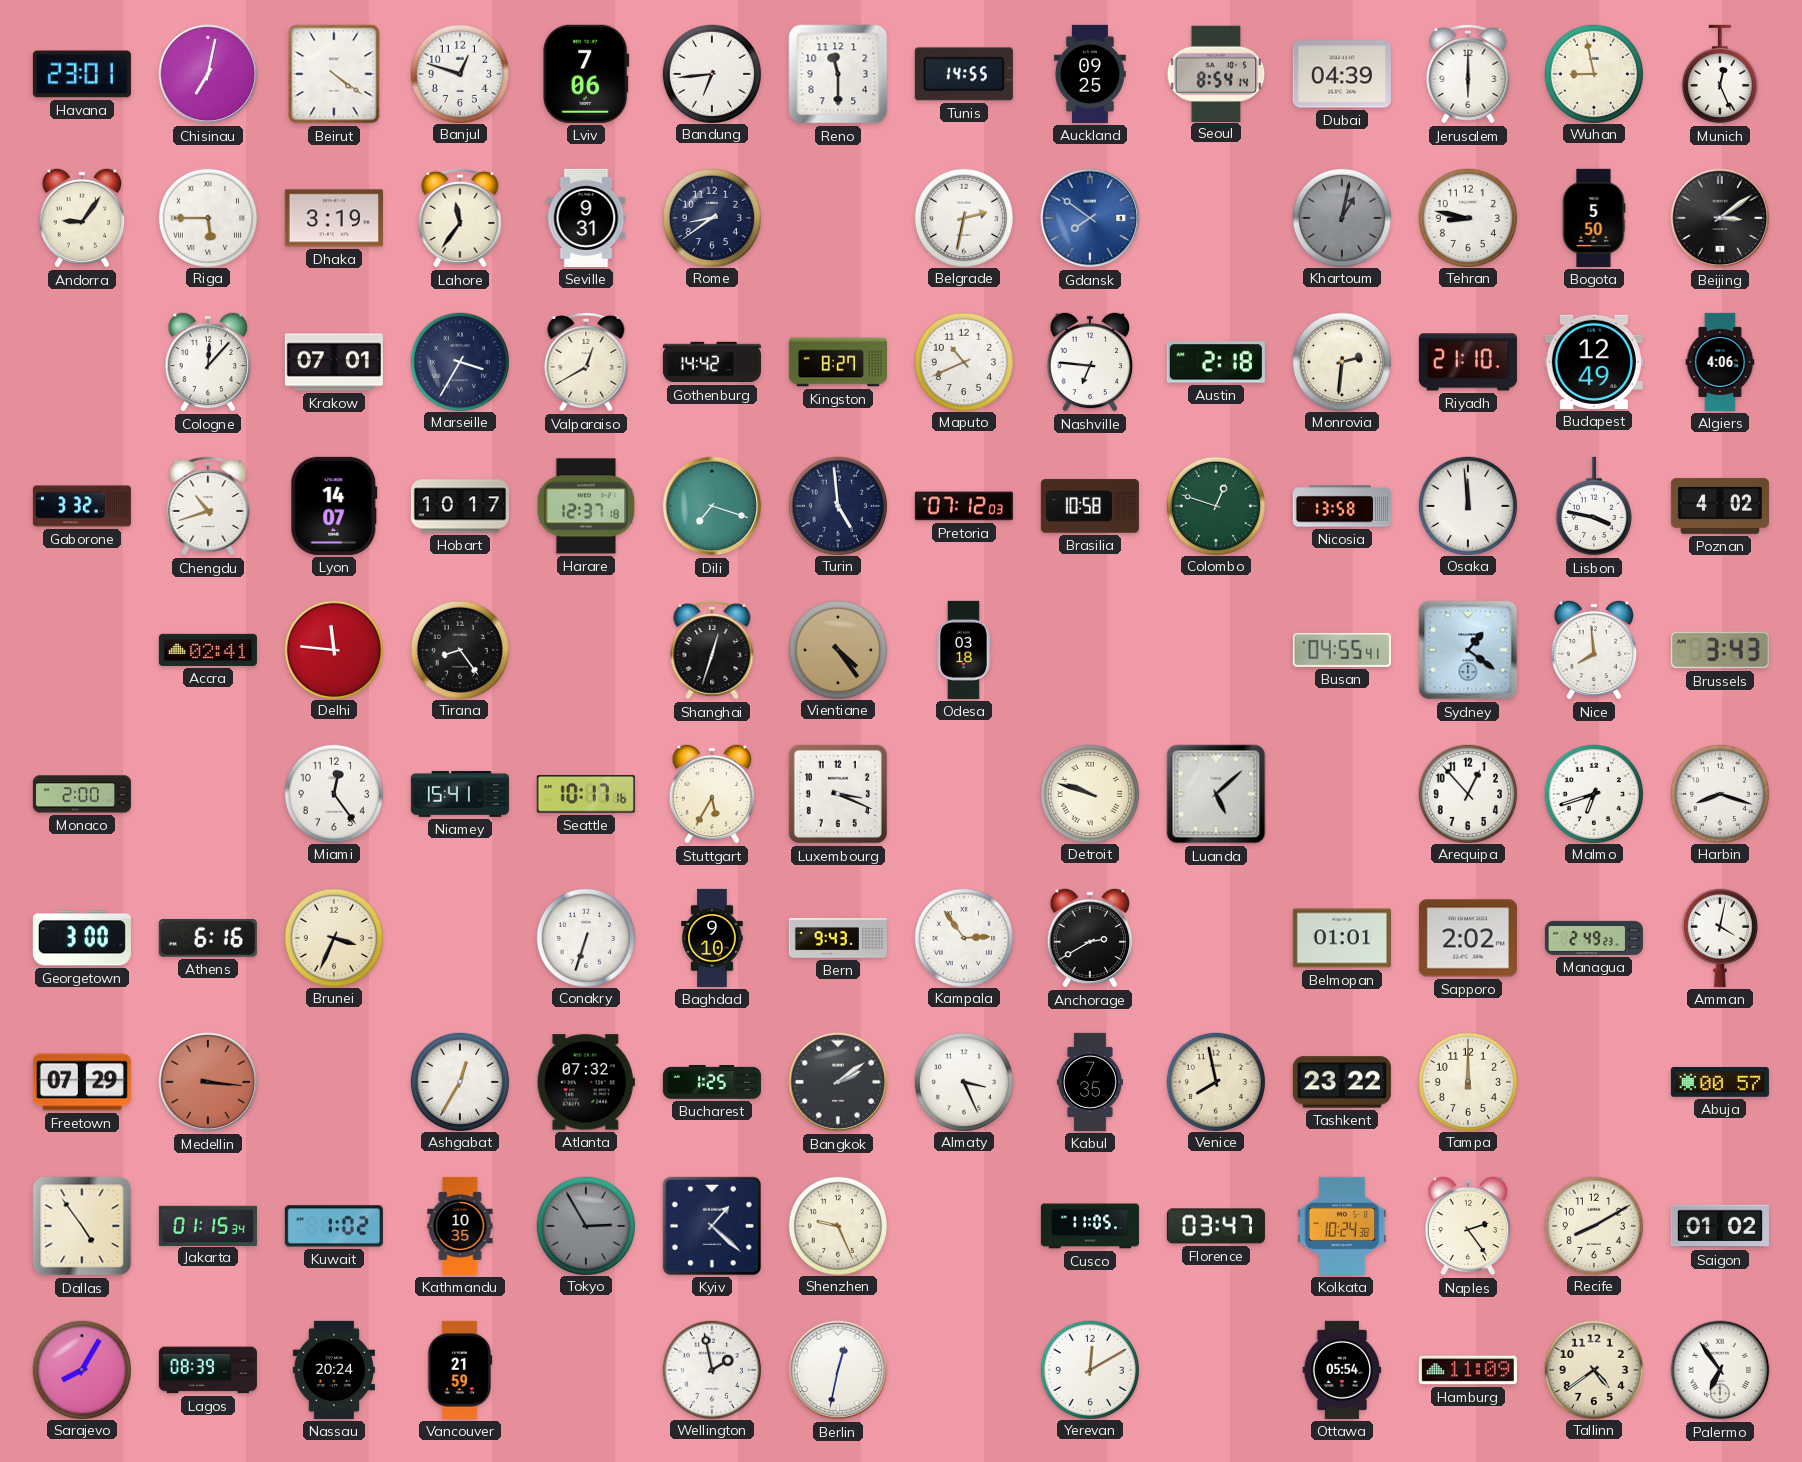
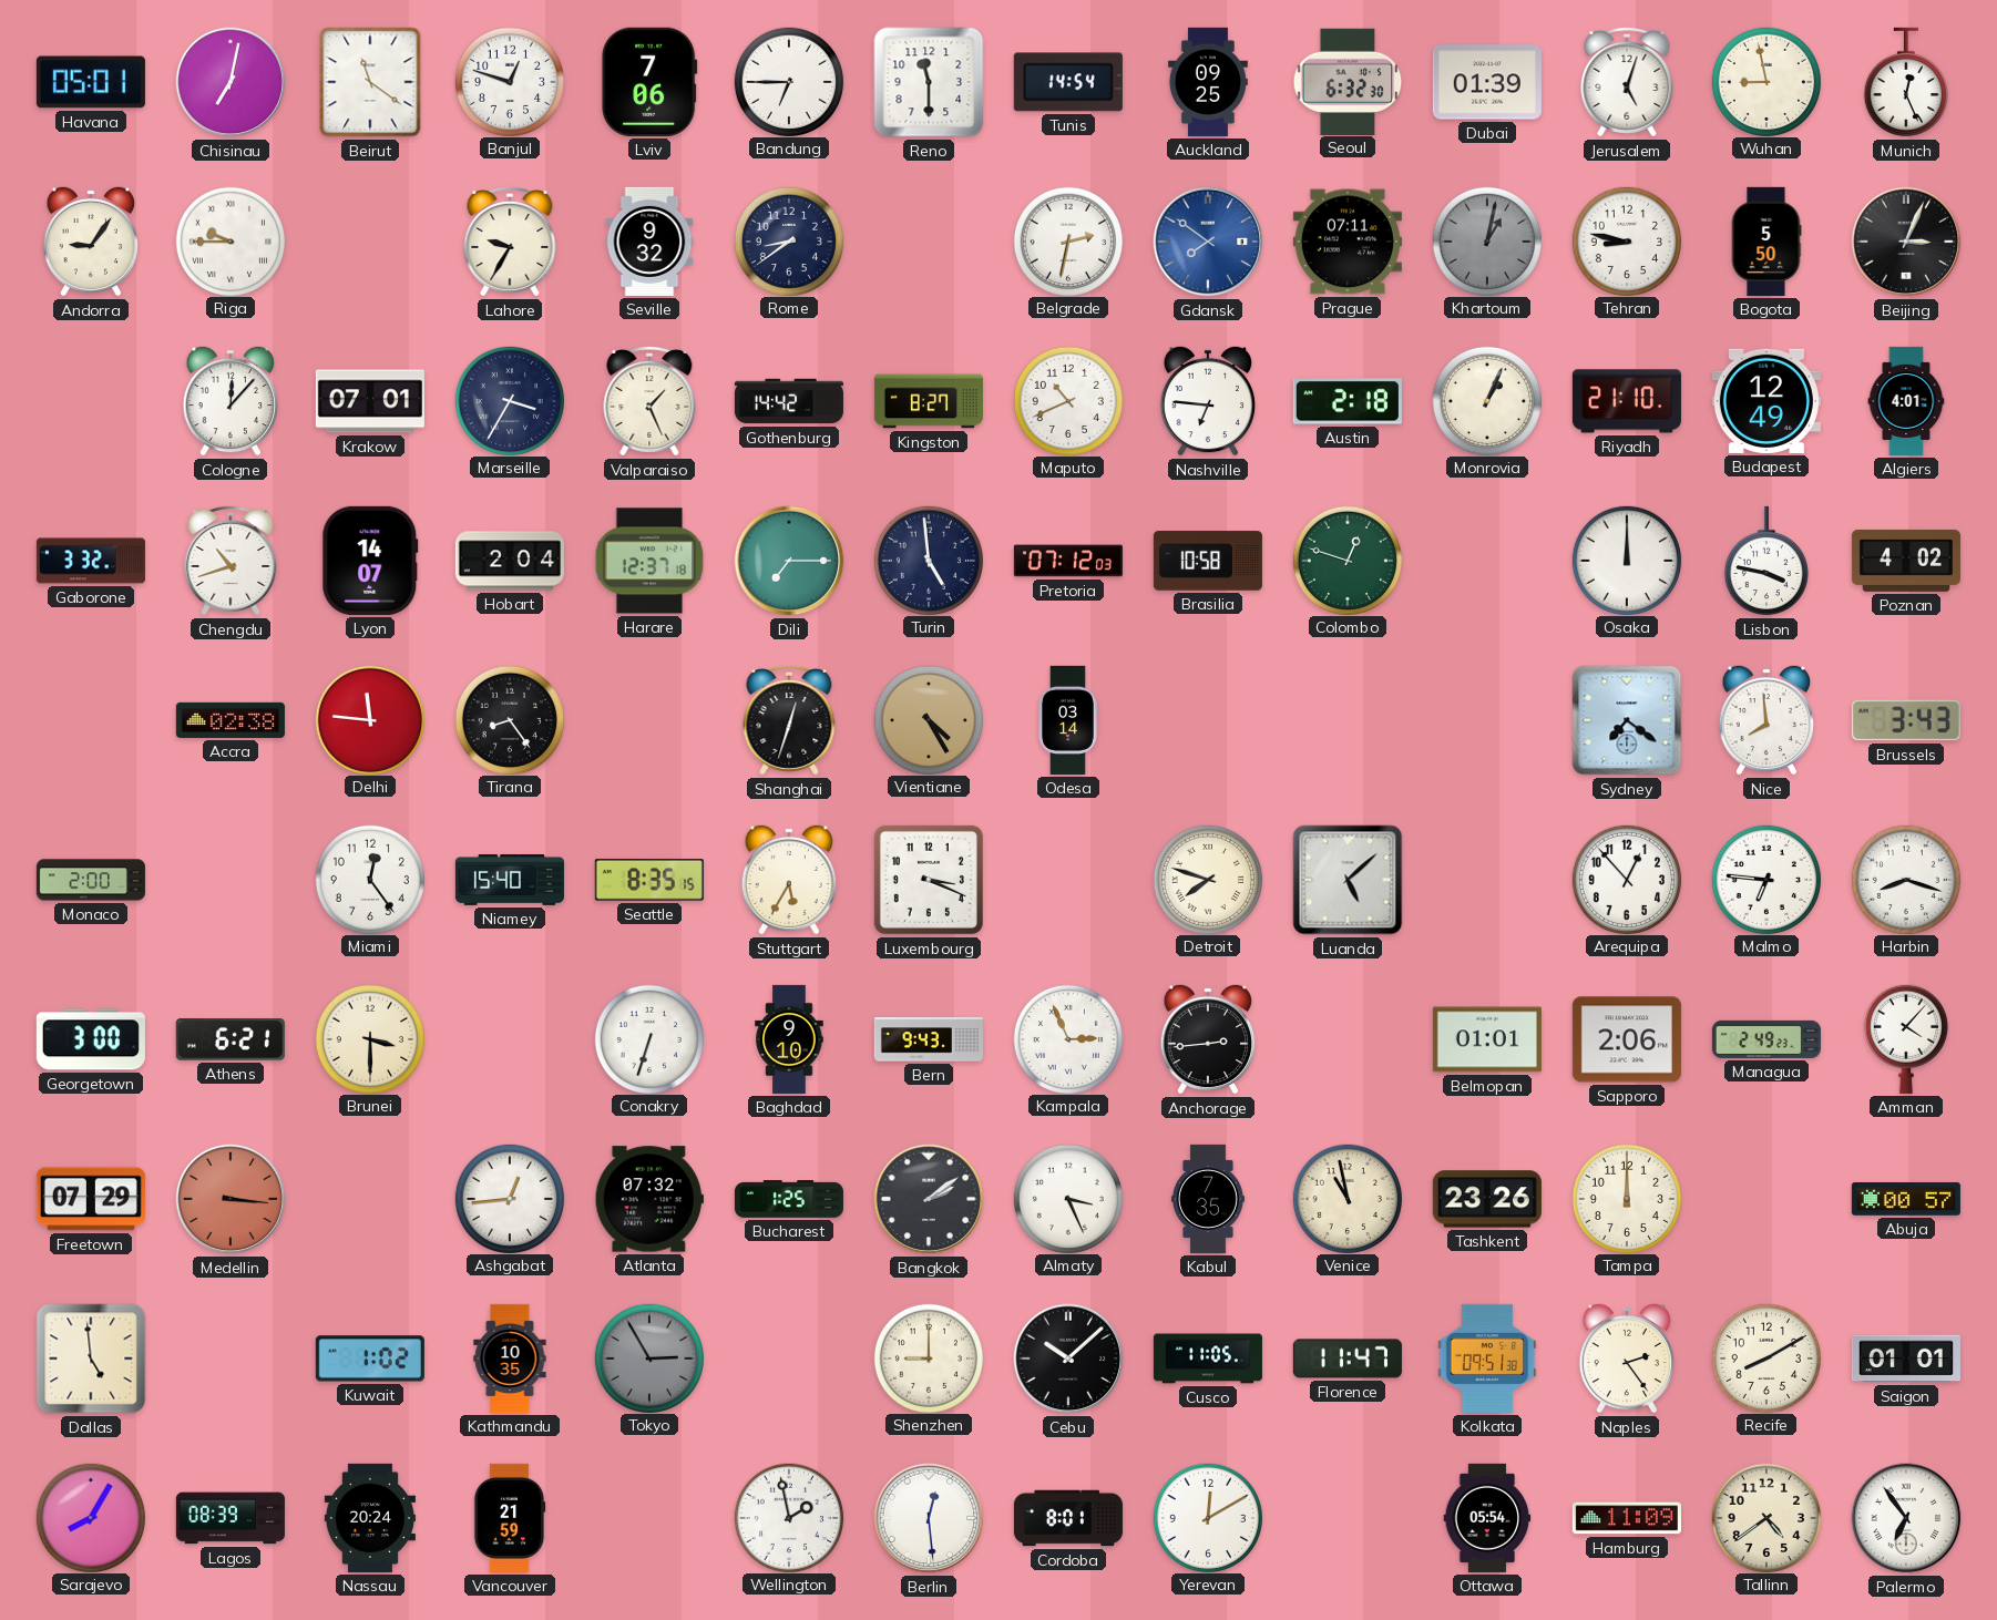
Havana: 23:01 -> 05:01
Beirut: 4:21 -> 11:21
Bandung: 6:44 -> 6:45
Tunis: 14:55 -> 14:54
Seoul: 8:54 -> 6:32
Dubai: 04:39 -> 01:39
Jerusalem: 6:00 -> 5:03
Riga: 5:45 -> 9:45
Dhaka: 3:19 -> none
Lahore: 11:36 -> 9:35
Seville: 9:31 -> 9:32
Prague: none -> 07:11
Beijing: 3:09 -> 3:04
Valparaiso: 12:40 -> 1:26
Monrovia: 2:31 -> 1:04
Algiers: 4:06 -> 4:01
Hobart: 10:17 -> 2:04
Dili: 7:18 -> 7:15
Nicosia: 13:58 -> none
Osaka: 11:59 -> 12:00
Accra: 02:41 -> 02:38
Vientiane: 4:24 -> 4:25
Odesa: 03:18 -> 03:14
Busan: 04:55 -> none
Sydney: 1:21 -> 7:21
Niamey: 15:41 -> 15:40
Seattle: 10:17 -> 8:35
Detroit: 9:48 -> 7:48
Malmo: 6:42 -> 6:46
Athens: 6:16 -> 6:21
Brunei: 3:34 -> 3:30
Kampala: 2:54 -> 2:56
Anchorage: 2:40 -> 2:44
Sapporo: 2:02 -> 2:06
Amman: 4:02 -> 4:07
Ashgabat: 12:35 -> 12:44
Venice: 7:58 -> 10:58
Tashkent: 23:22 -> 23:26
Dallas: 4:54 -> 4:59
Jakarta: 01:15 -> none
Kyiv: 1:22 -> none
Shenzhen: 9:26 -> 9:00
Cebu: none -> 10:08
Florence: 03:47 -> 11:47
Kolkata: 10:24 -> 09:51
Saigon: 01:02 -> 01:01
Berlin: 12:32 -> 12:29
Cordoba: none -> 8:01
